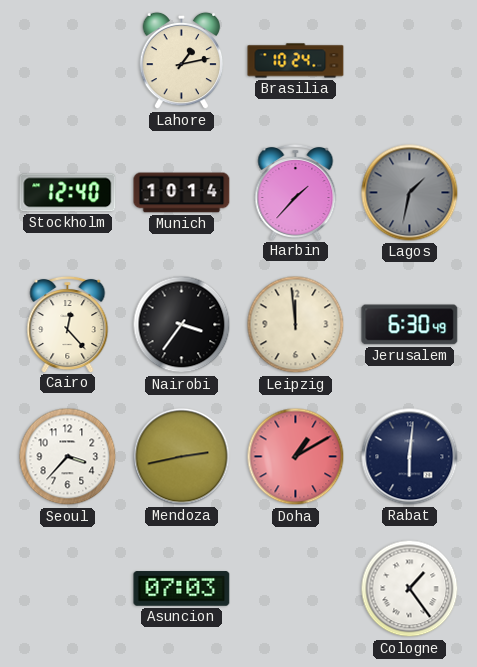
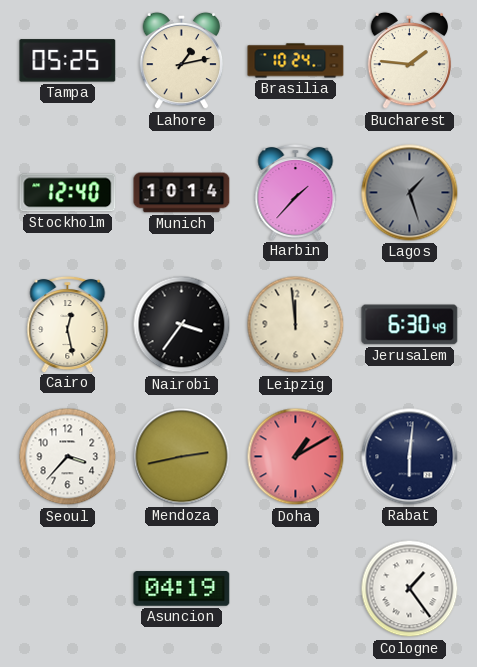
Tampa: none -> 05:25
Bucharest: none -> 1:46
Lagos: 1:32 -> 1:27
Cairo: 12:23 -> 12:28
Asuncion: 07:03 -> 04:19
